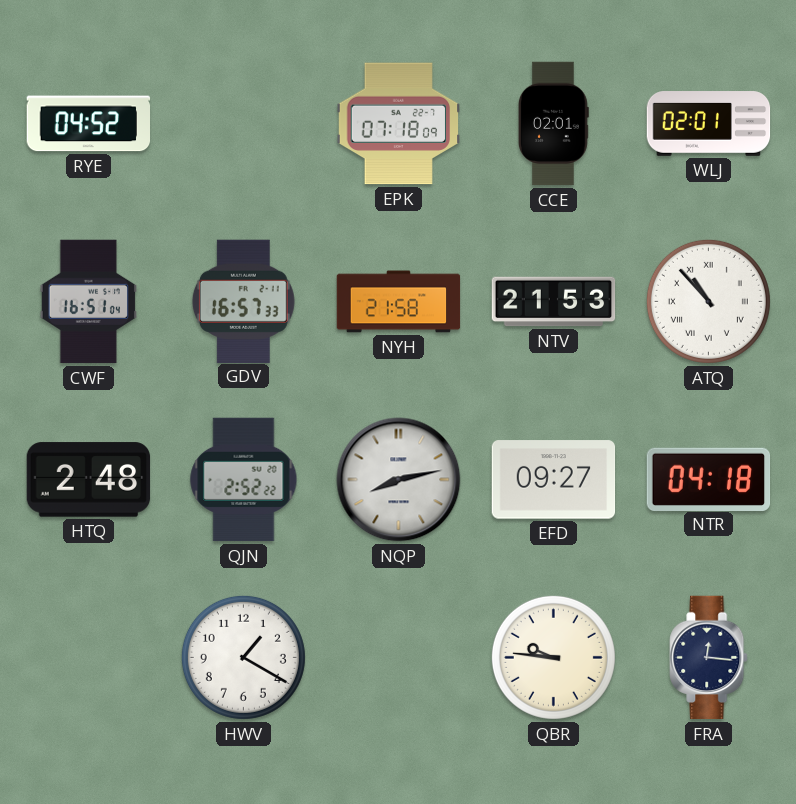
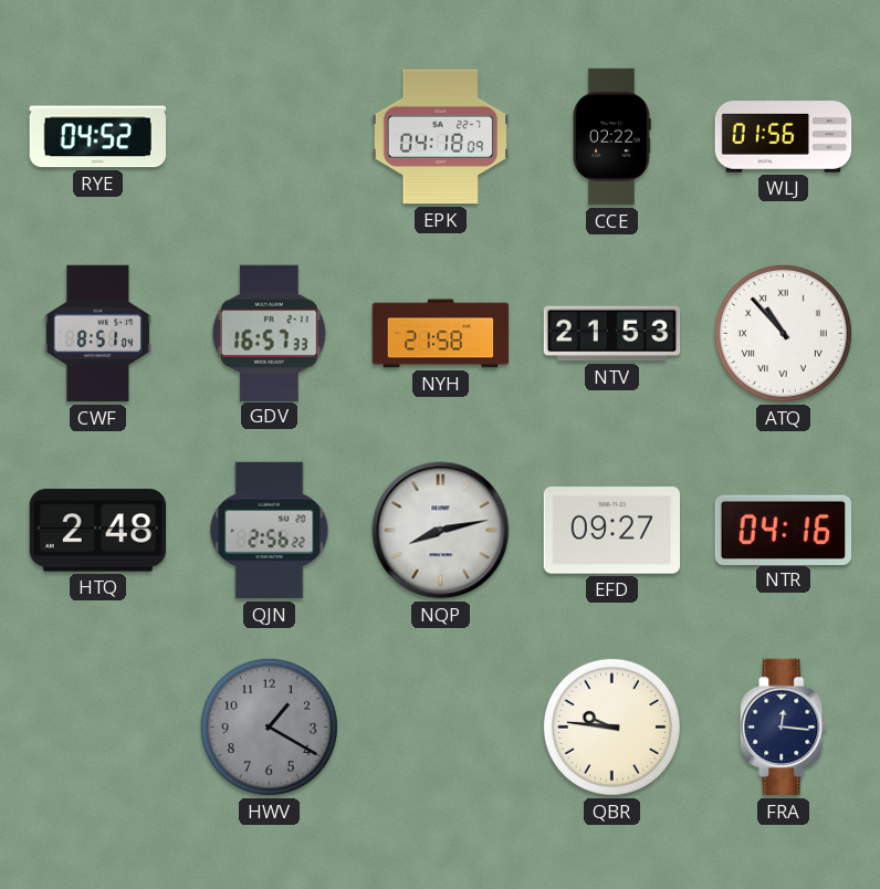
EPK: 07:18 -> 04:18
CCE: 02:01 -> 02:22
WLJ: 02:01 -> 01:56
CWF: 16:51 -> 8:51
QJN: 2:52 -> 2:56
NTR: 04:18 -> 04:16
HWV dial: white -> grey
